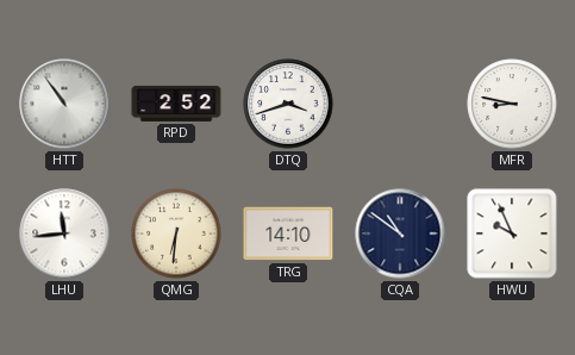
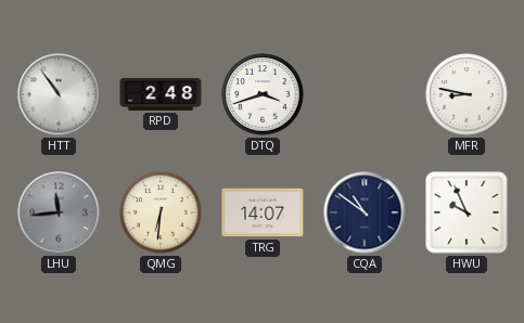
RPD: 2:52 -> 2:48
LHU dial: white -> grey
TRG: 14:10 -> 14:07
